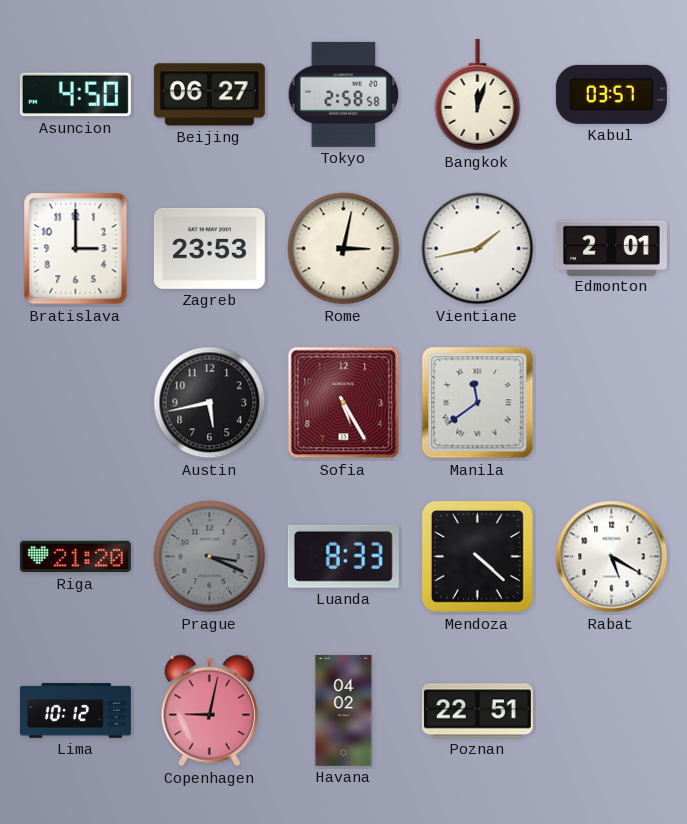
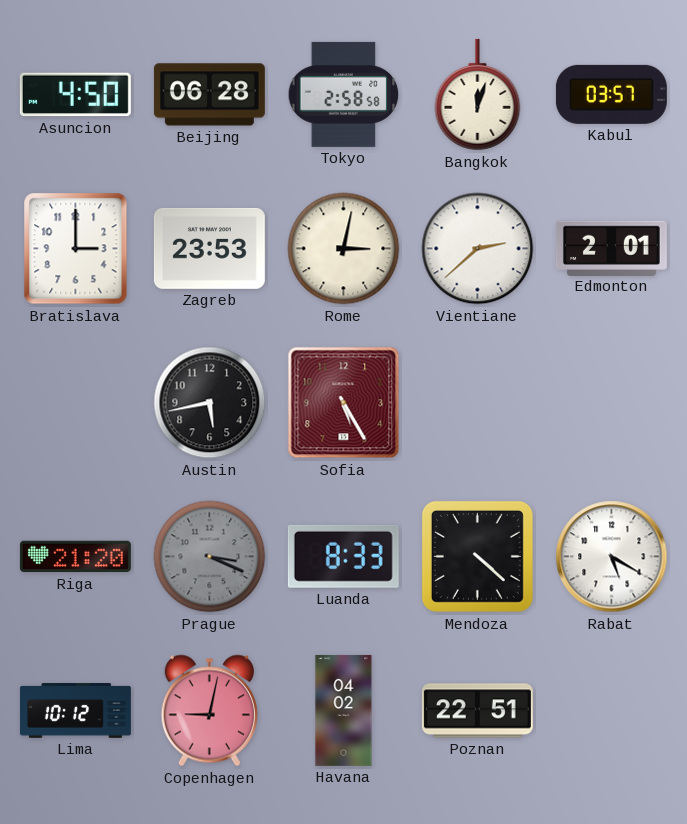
Beijing: 06:27 -> 06:28
Vientiane: 1:43 -> 2:38
Manila: 11:39 -> none
